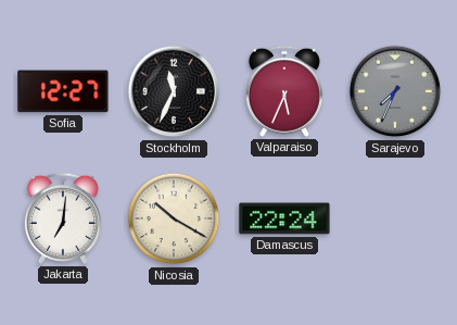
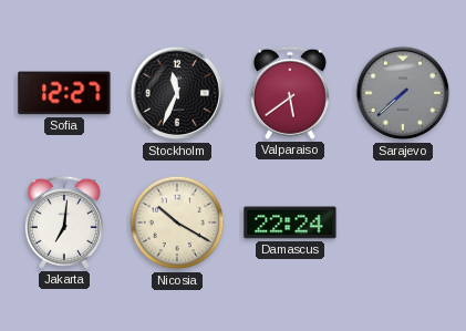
Valparaiso: 5:34 -> 5:39
Sarajevo: 7:34 -> 7:38
